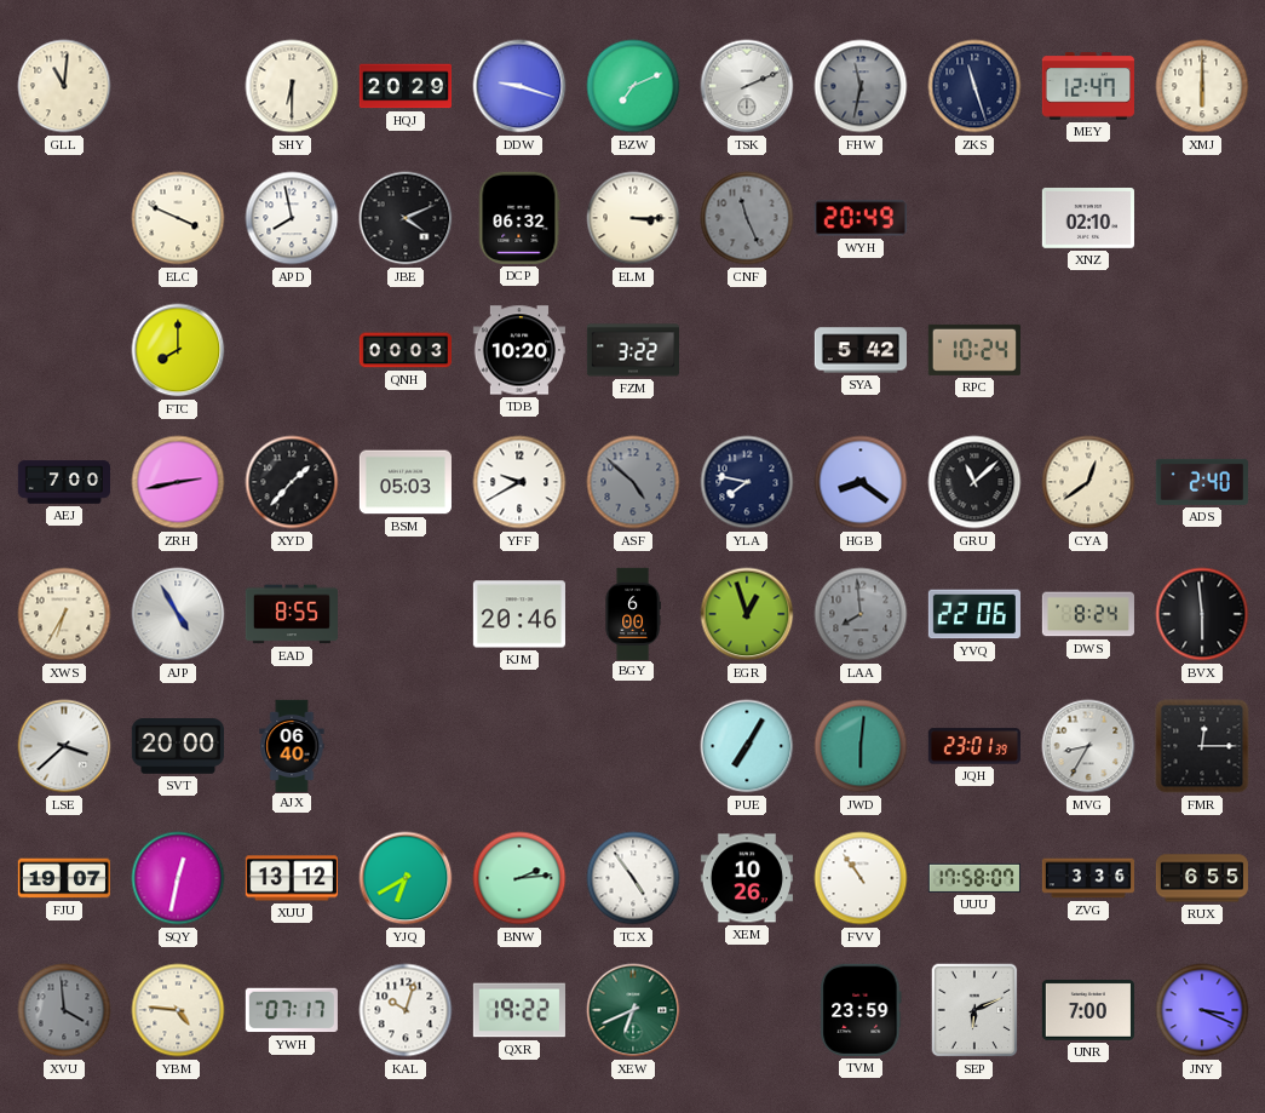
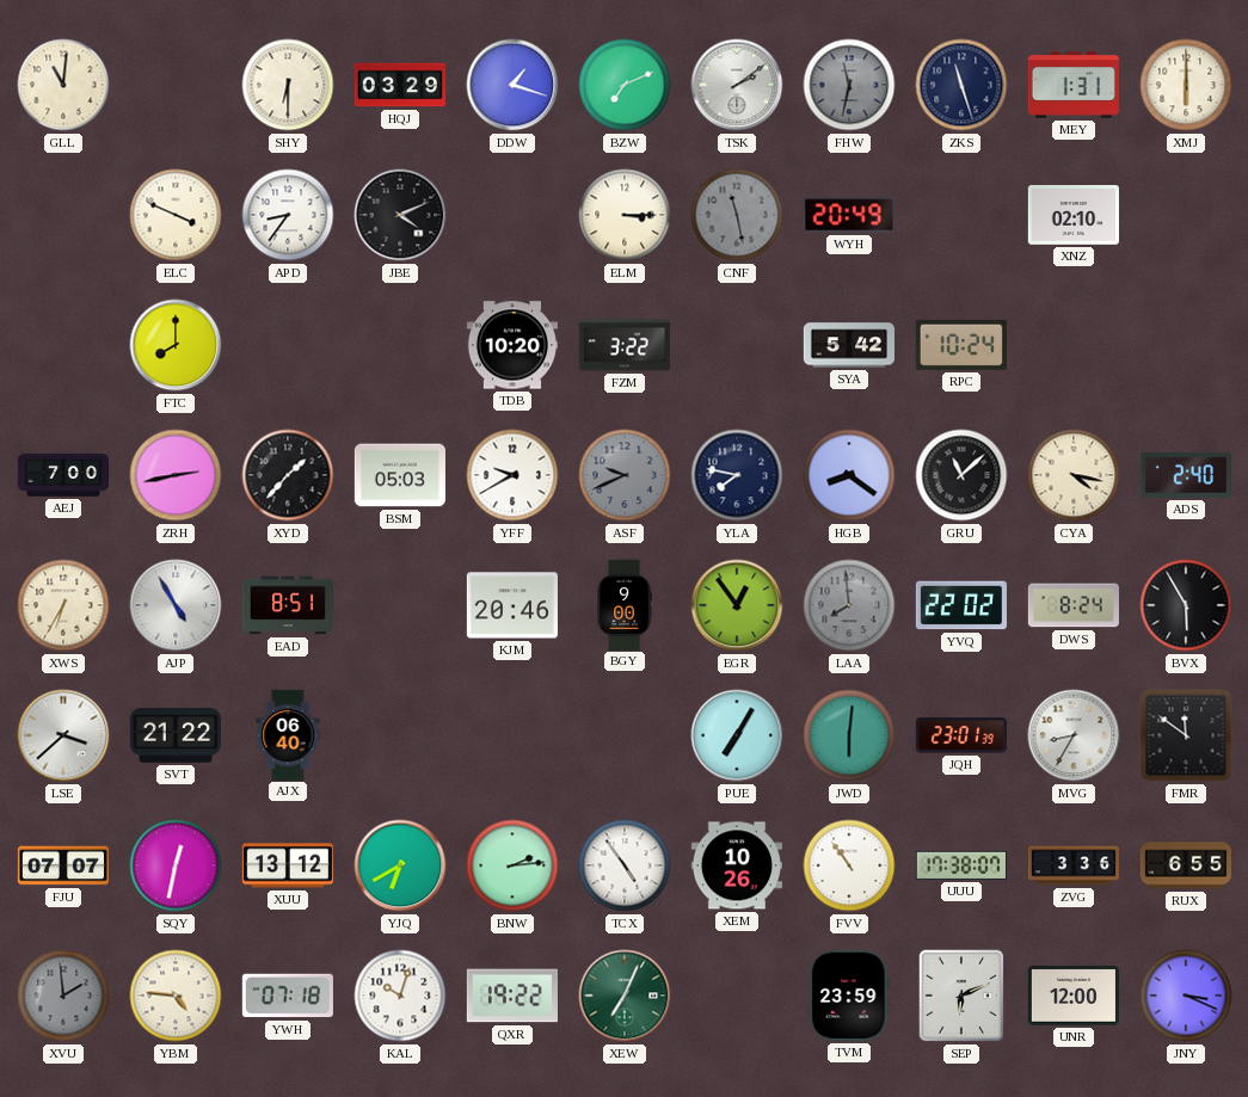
HQJ: 20:29 -> 03:29
DDW: 9:18 -> 1:18
TSK: 2:11 -> 2:09
MEY: 12:47 -> 1:31
APD: 7:58 -> 8:36
DCP: 06:32 -> none
CNF: 11:26 -> 11:28
QNH: 00:03 -> none
ASF: 4:52 -> 9:41
CYA: 12:39 -> 4:17
EAD: 8:55 -> 8:51
BGY: 6:00 -> 9:00
EGR: 12:57 -> 12:54
YVQ: 22:06 -> 22:02
BVX: 5:59 -> 5:55
SVT: 20:00 -> 21:22
FMR: 12:15 -> 11:51
FJU: 19:07 -> 07:07
UUU: 17:58 -> 17:38
XVU: 3:59 -> 1:59
YWH: 07:17 -> 07:18
XEW: 6:41 -> 7:04
UNR: 7:00 -> 12:00
